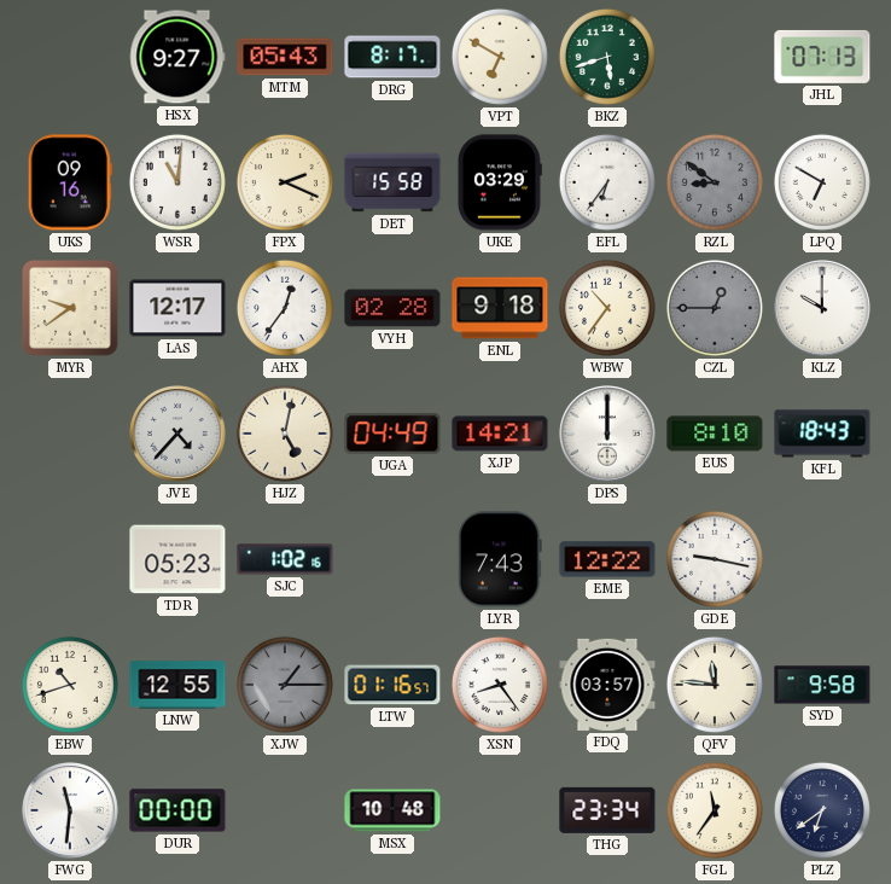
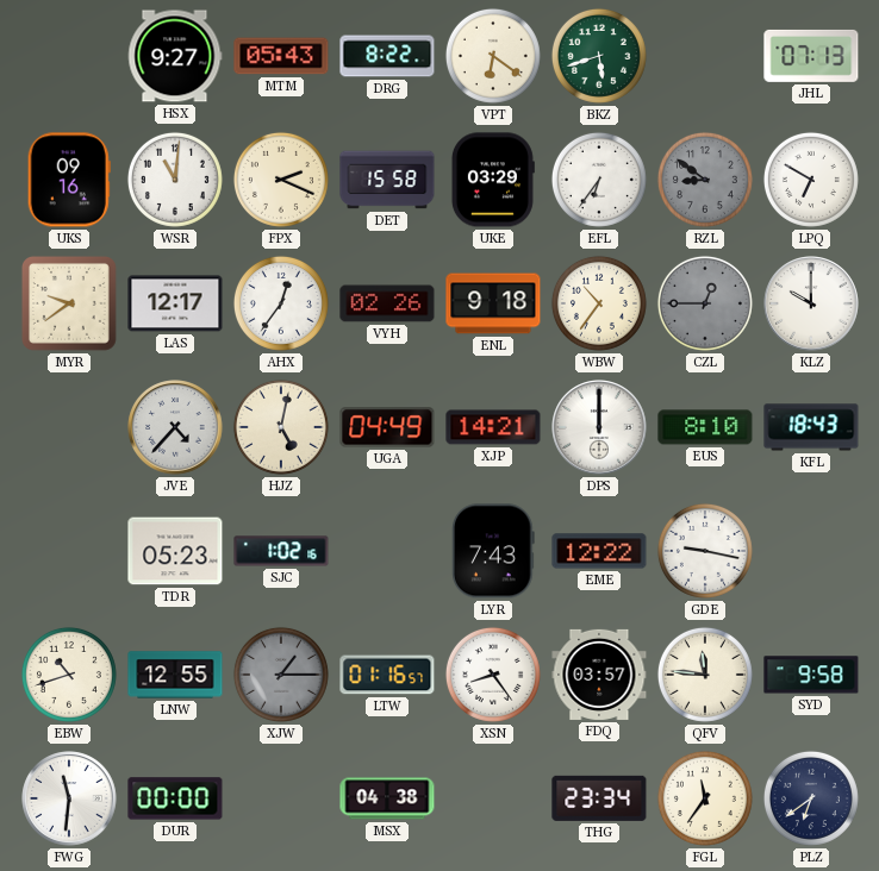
DRG: 8:17 -> 8:22
VPT: 6:50 -> 6:21
VYH: 02:28 -> 02:26
MSX: 10:48 -> 04:38
